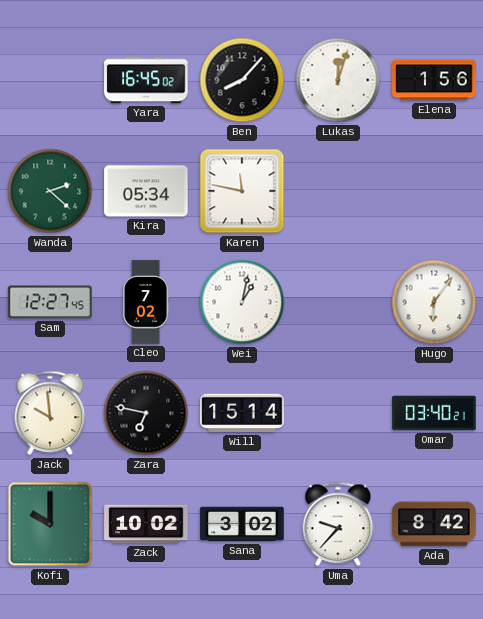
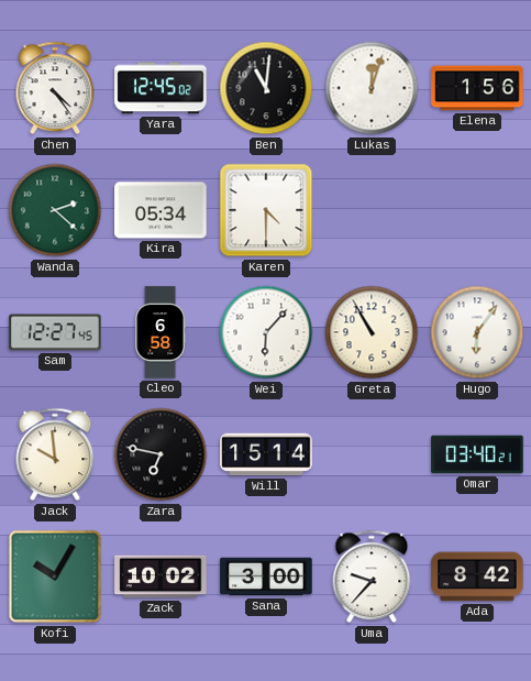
Chen: none -> 4:24
Yara: 16:45 -> 12:45
Ben: 8:07 -> 11:01
Karen: 11:47 -> 4:30
Cleo: 7:02 -> 6:58
Wei: 1:02 -> 6:07
Greta: none -> 10:55
Kofi: 10:00 -> 10:05
Sana: 3:02 -> 3:00
